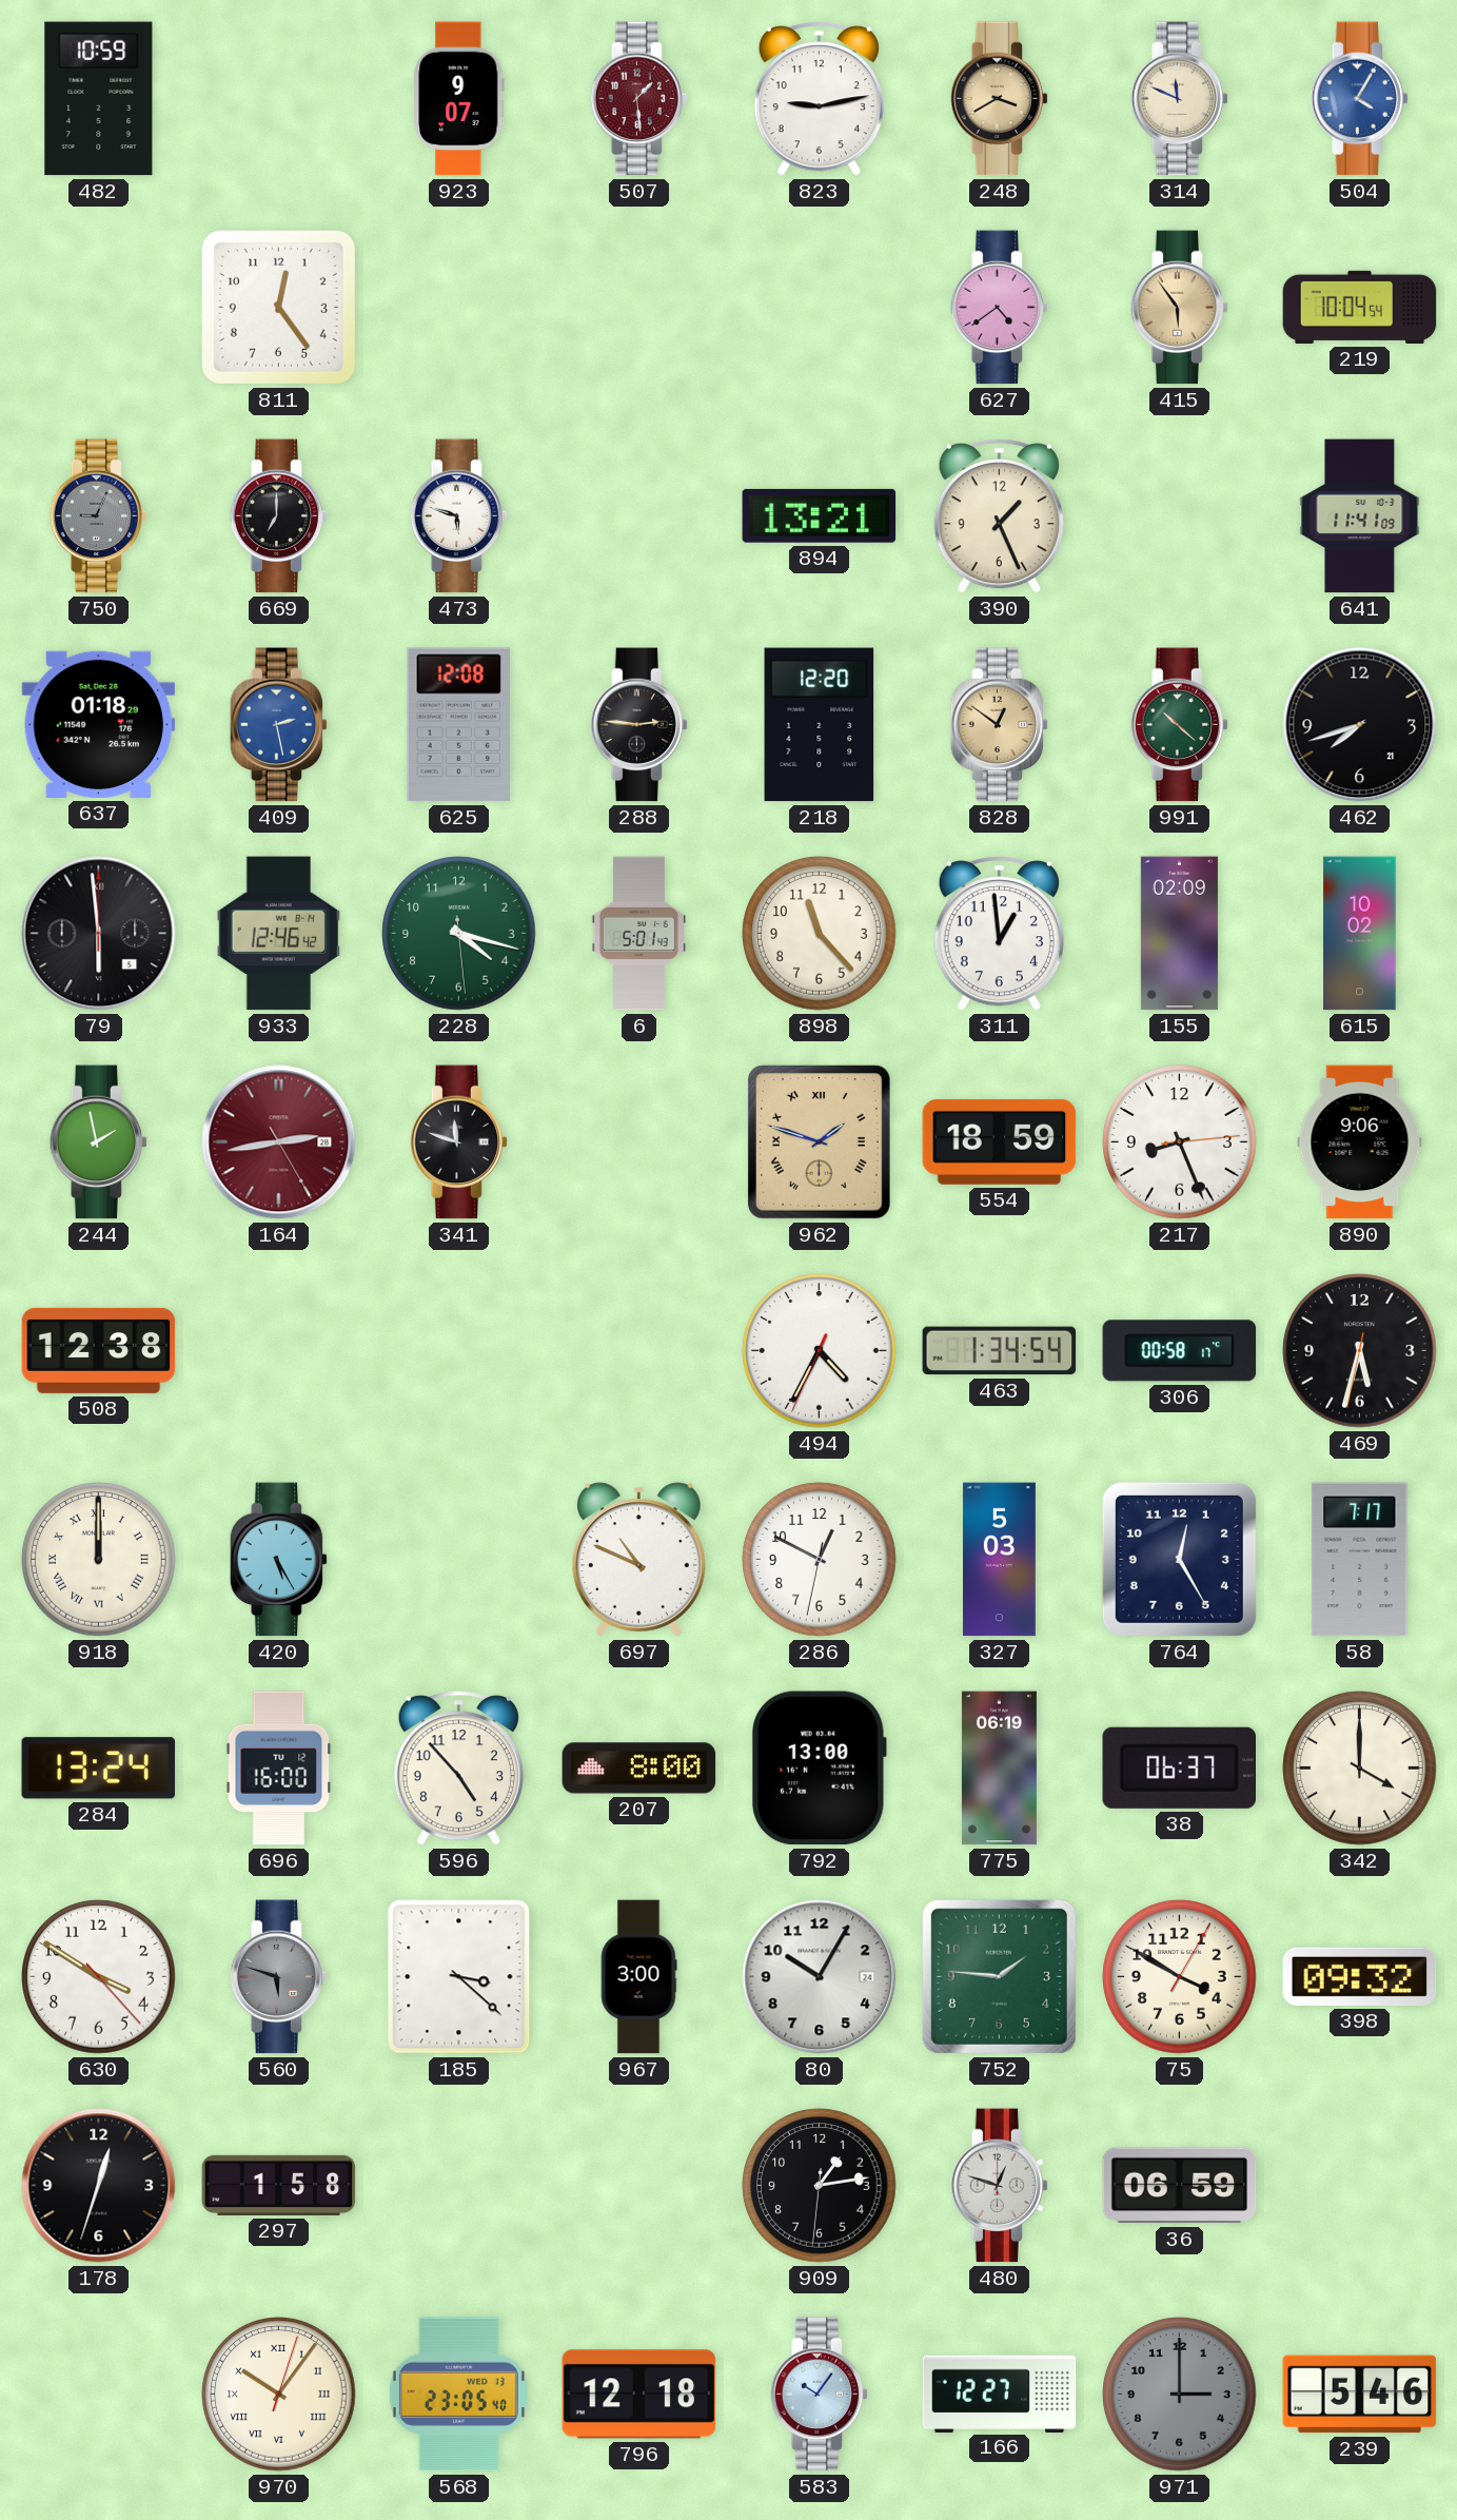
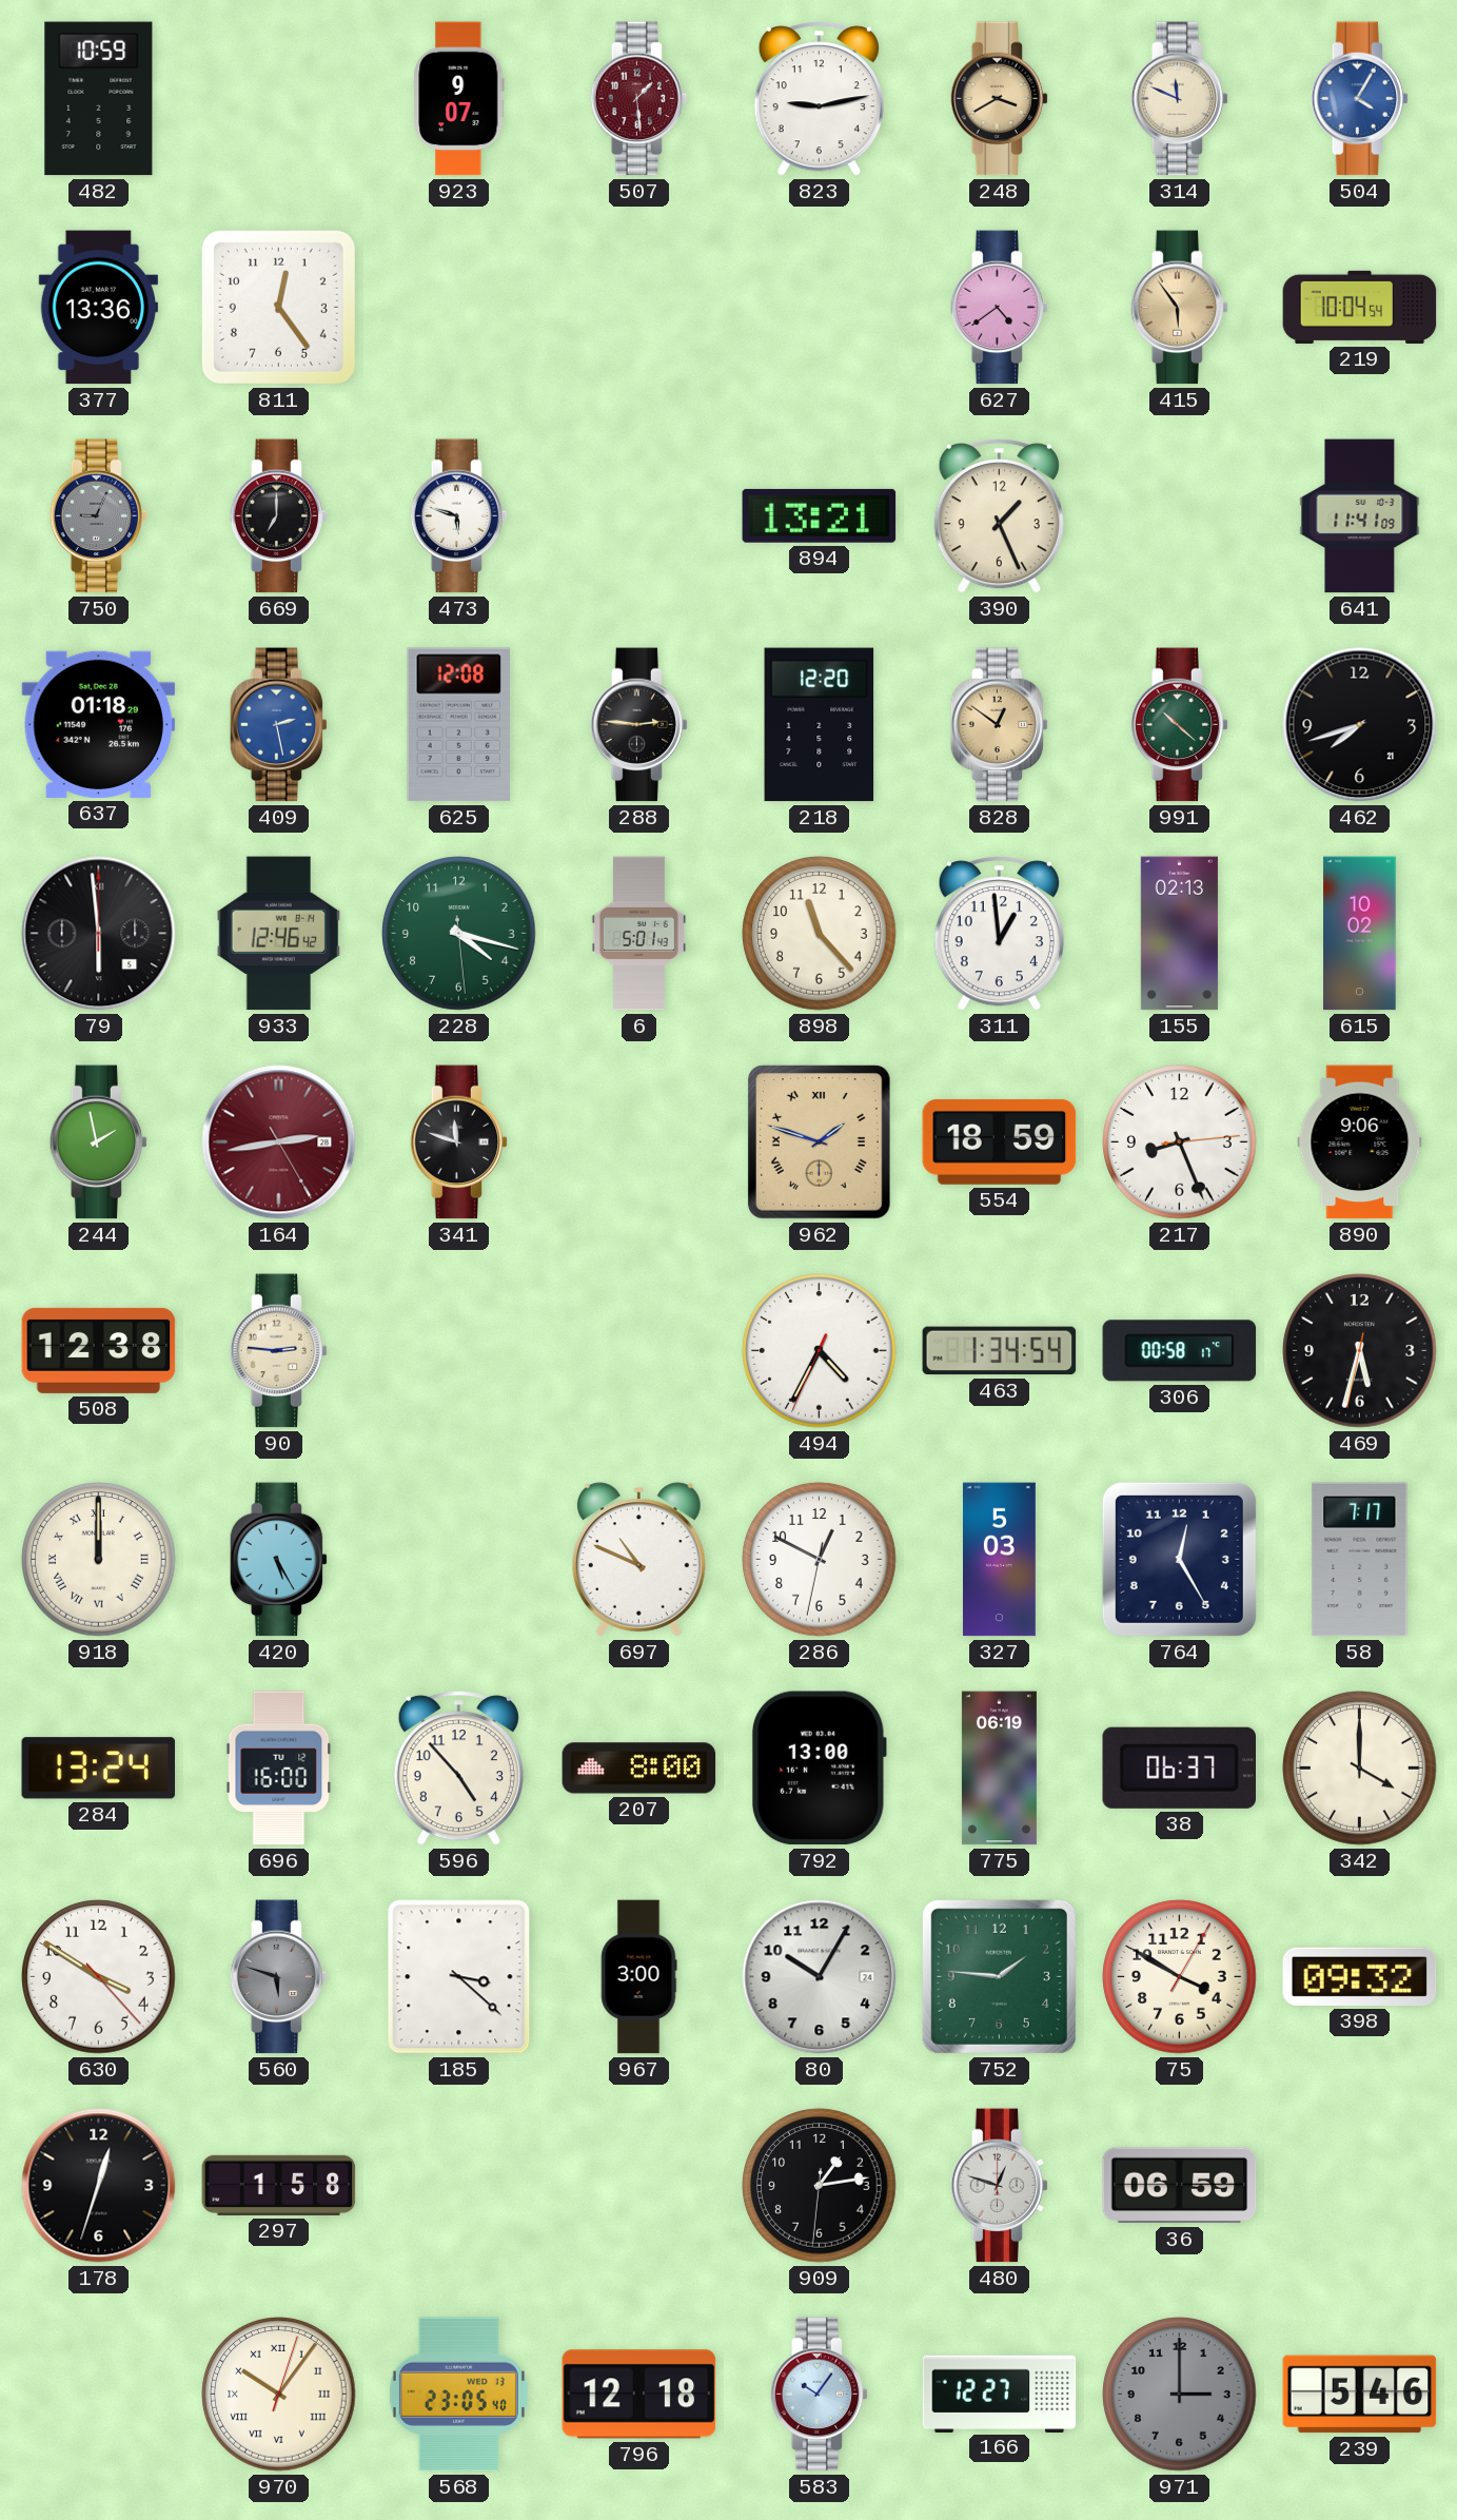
377: none -> 13:36
155: 02:09 -> 02:13
90: none -> 2:46
